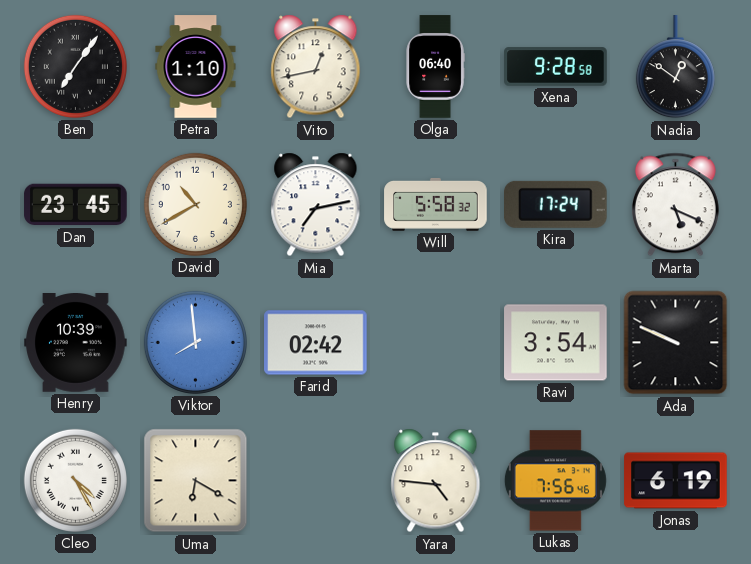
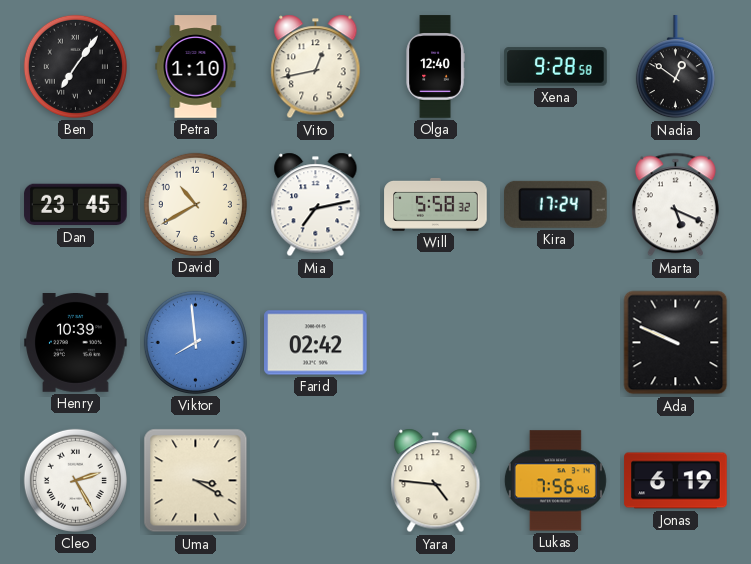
Olga: 06:40 -> 12:40
Ravi: 3:54 -> none
Cleo: 4:25 -> 2:25
Uma: 6:20 -> 3:20
